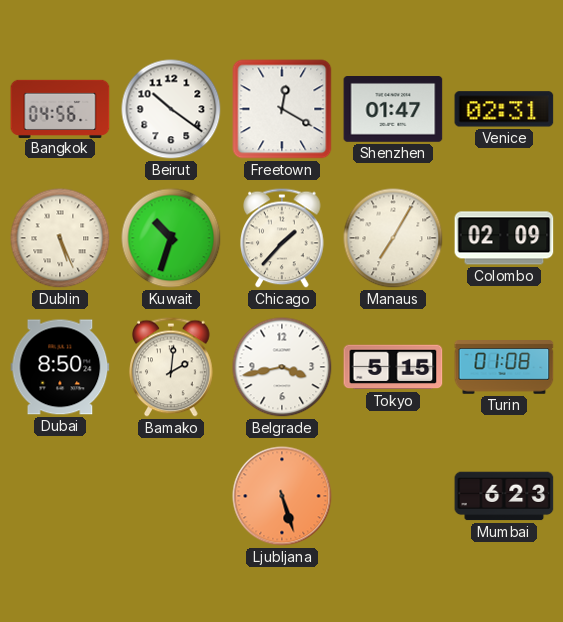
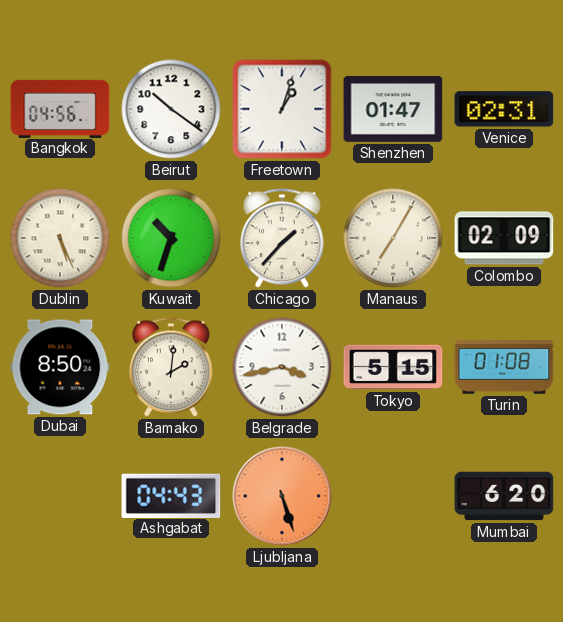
Freetown: 12:20 -> 1:03
Ashgabat: none -> 04:43
Mumbai: 6:23 -> 6:20
